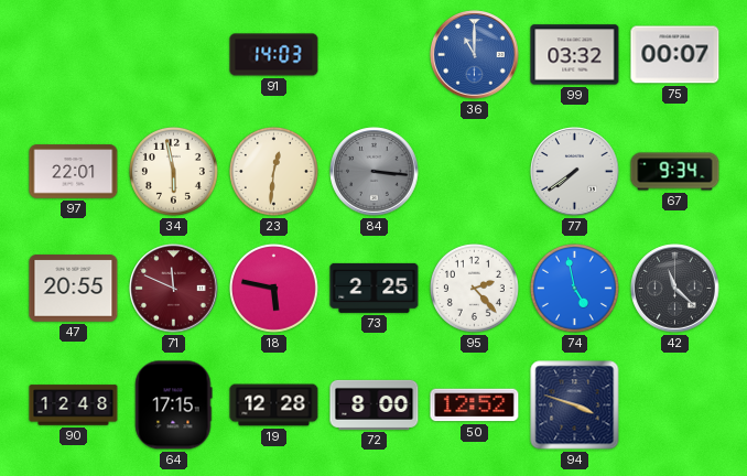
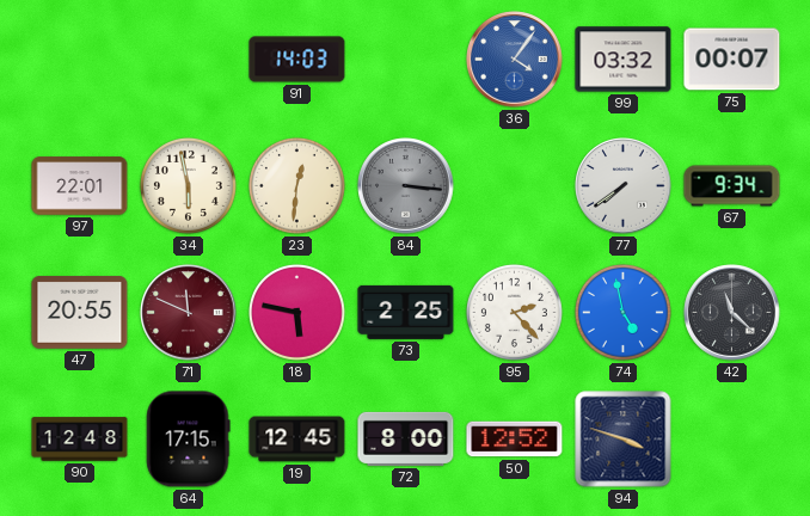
36: 11:00 -> 4:06
19: 12:28 -> 12:45
